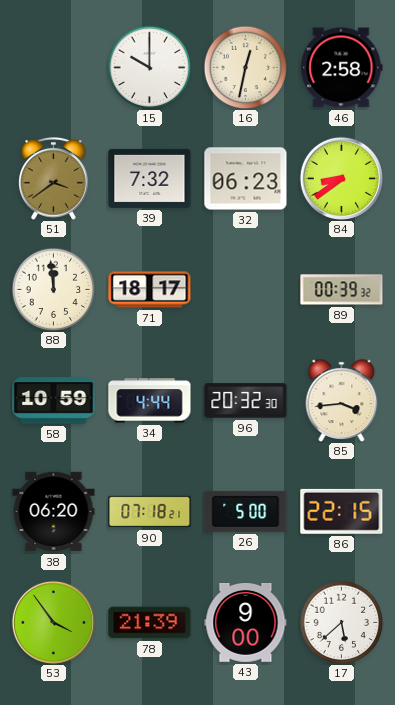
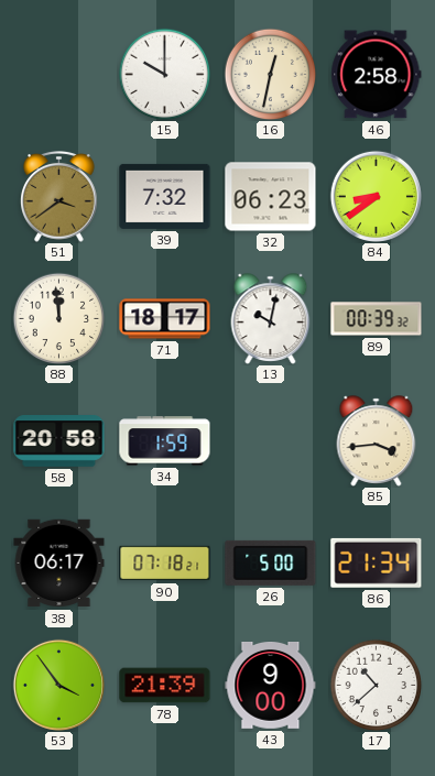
13: none -> 10:02
58: 10:59 -> 20:58
34: 4:44 -> 1:59
96: 20:32 -> none
38: 06:20 -> 06:17
86: 22:15 -> 21:34
17: 5:38 -> 10:38
